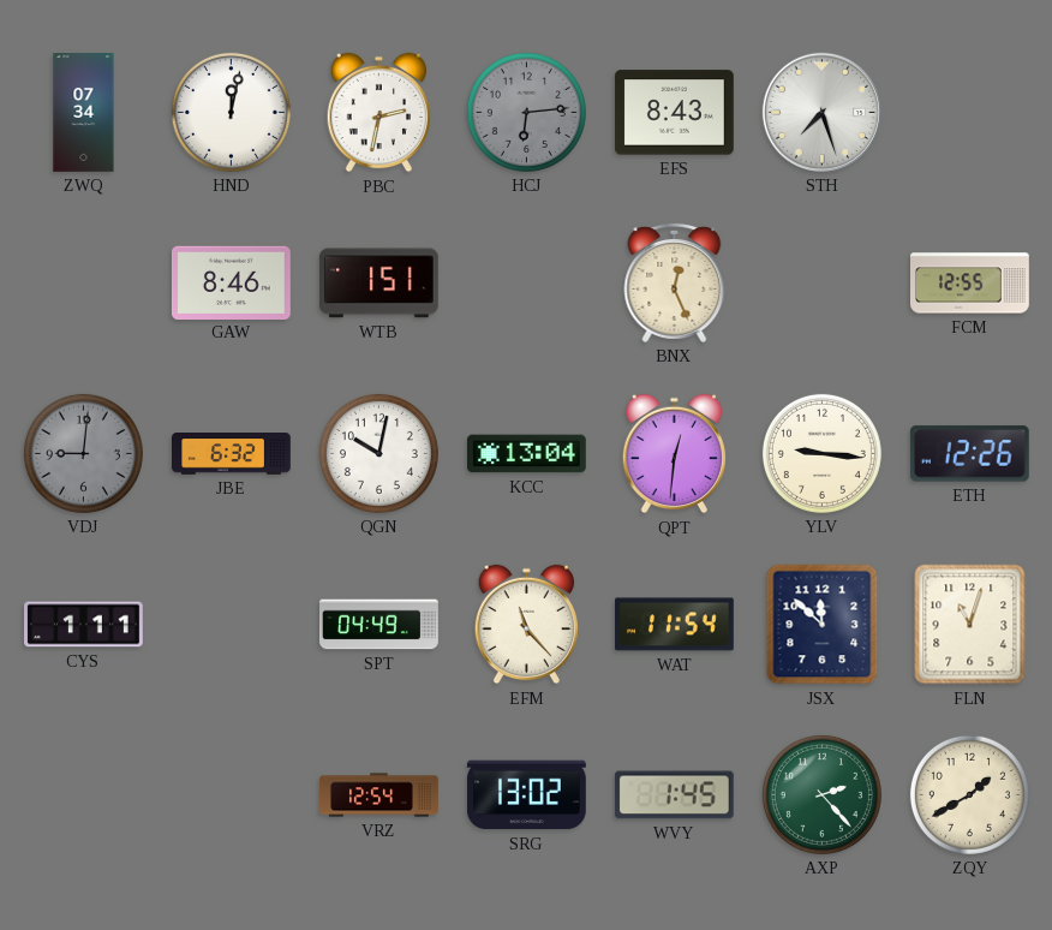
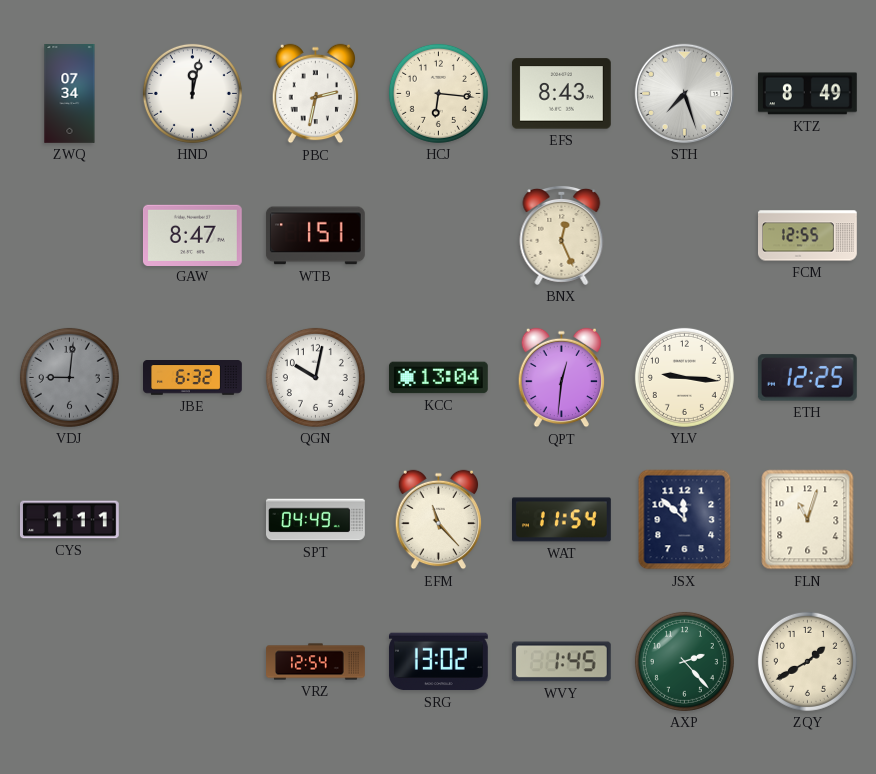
HCJ: 6:14 -> 6:16
HCJ dial: grey -> cream
KTZ: none -> 8:49
GAW: 8:46 -> 8:47
ETH: 12:26 -> 12:25
